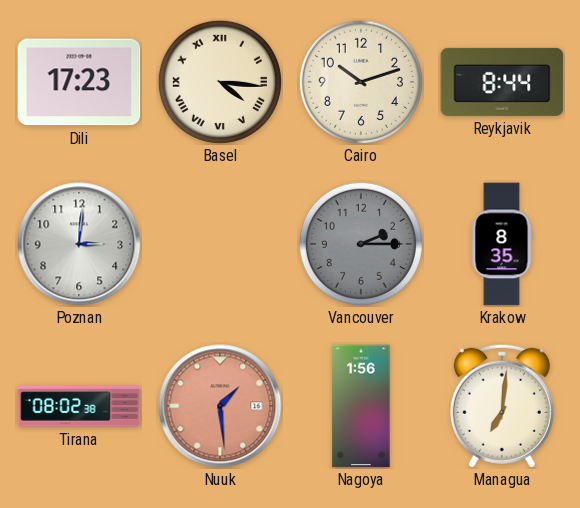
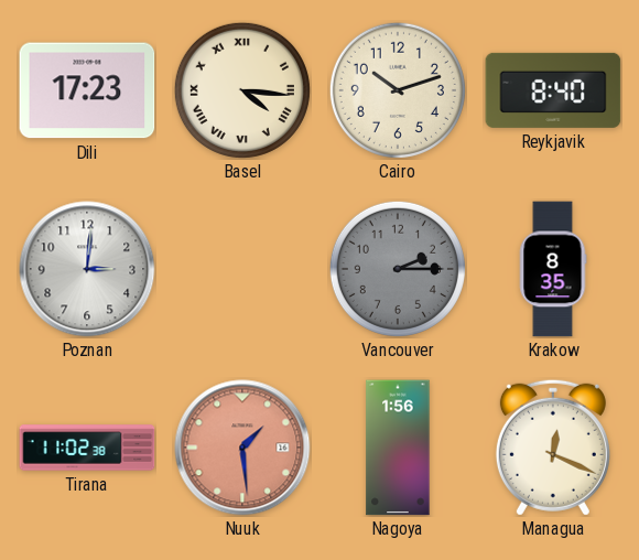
Reykjavik: 8:44 -> 8:40
Tirana: 08:02 -> 11:02
Managua: 7:01 -> 12:19
